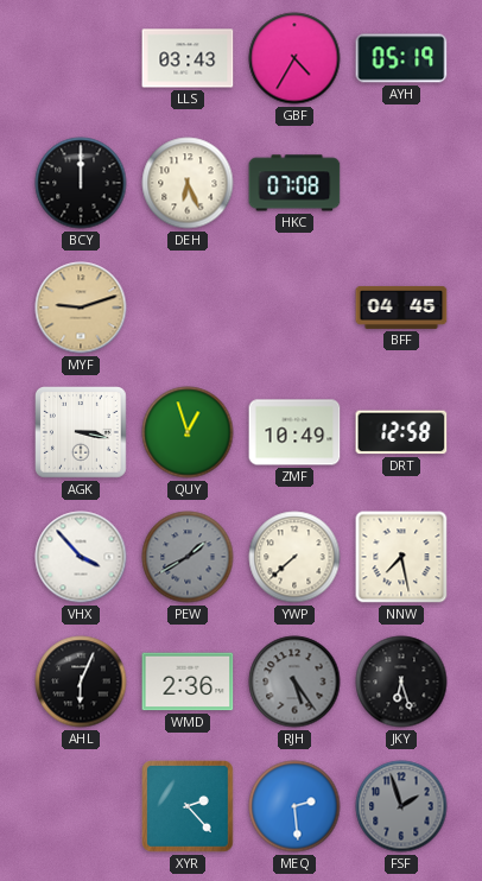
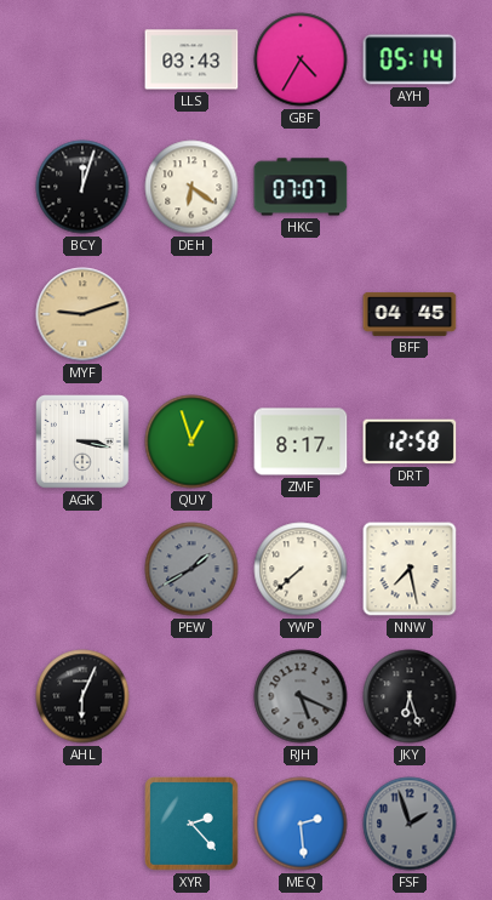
AYH: 05:19 -> 05:14
BCY: 12:00 -> 12:03
DEH: 6:26 -> 6:21
HKC: 07:08 -> 07:07
ZMF: 10:49 -> 8:17
VHX: 3:53 -> none
WMD: 2:36 -> none
RJH: 5:24 -> 5:19
